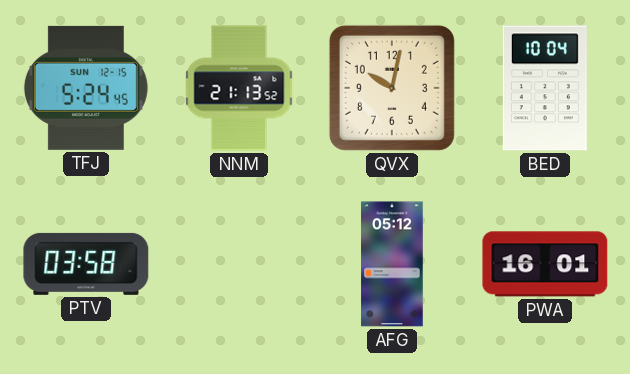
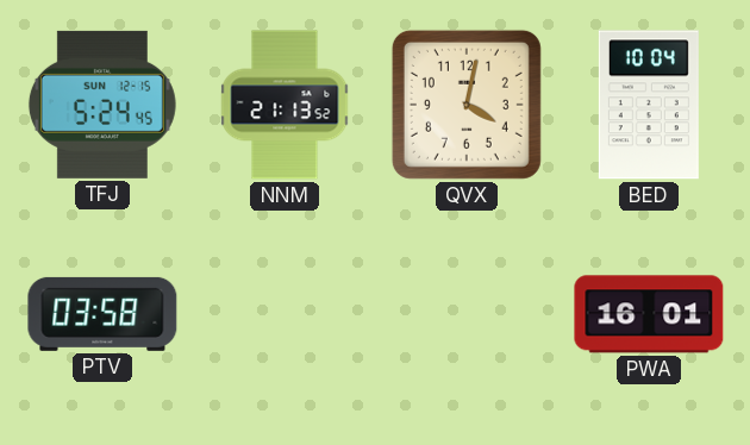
QVX: 10:02 -> 4:02
AFG: 05:12 -> none
